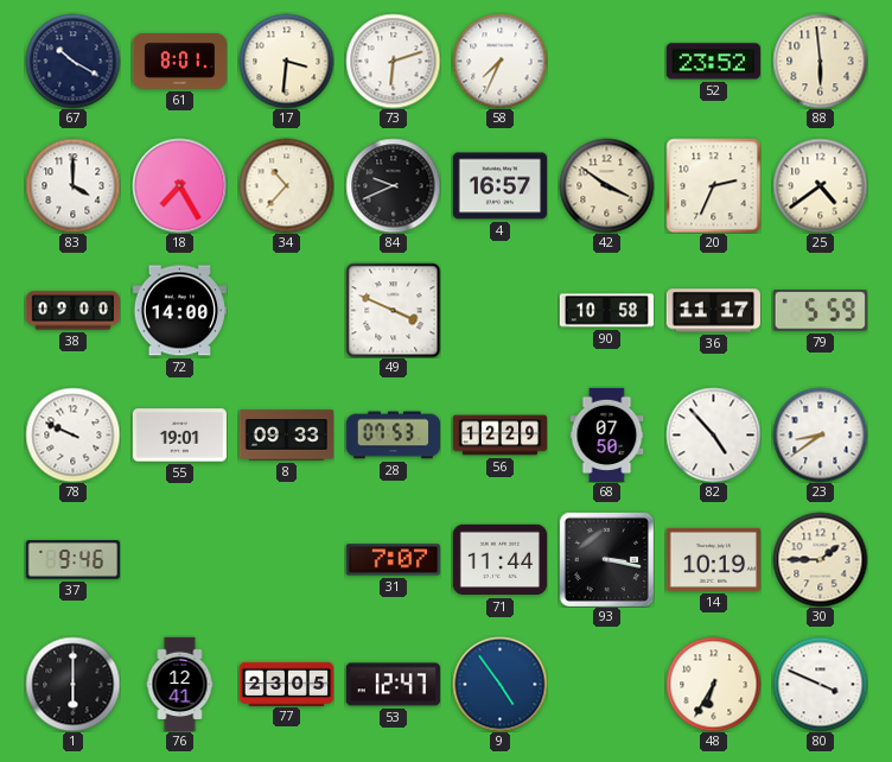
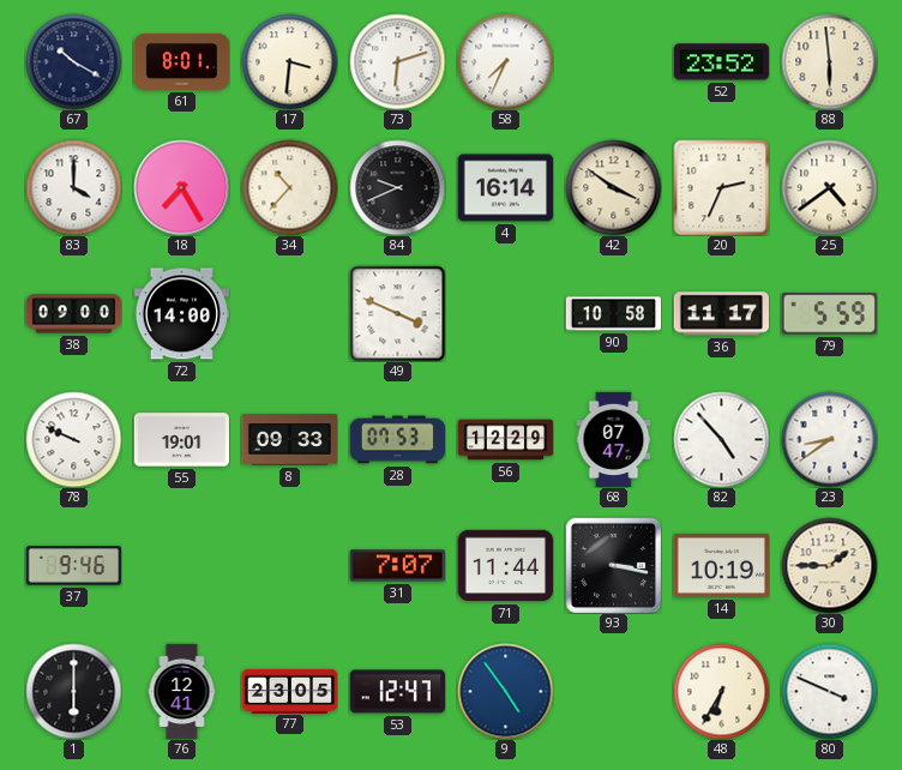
4: 16:57 -> 16:14
68: 07:50 -> 07:47
